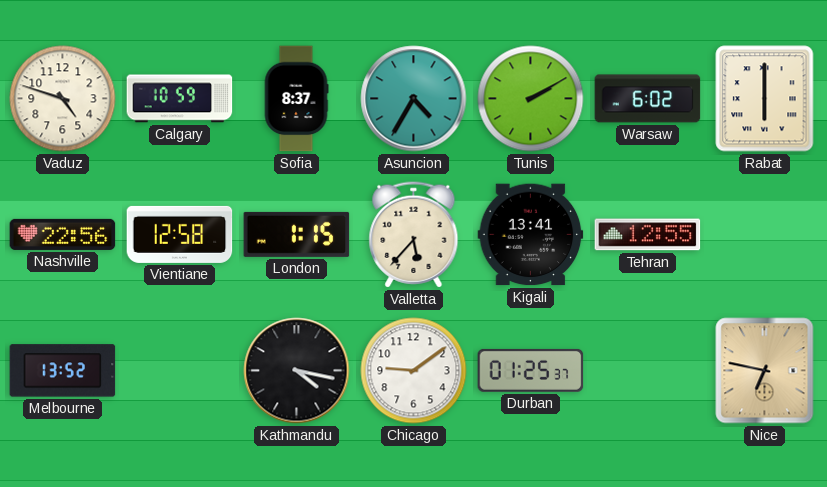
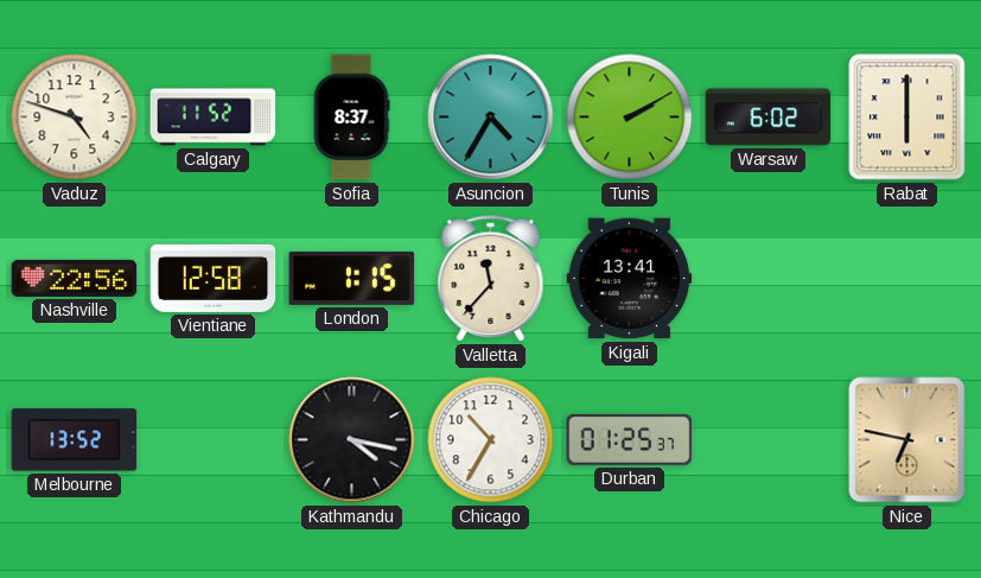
Calgary: 10:59 -> 11:52
Valletta: 5:37 -> 11:37
Tehran: 12:55 -> none
Chicago: 9:09 -> 10:35
